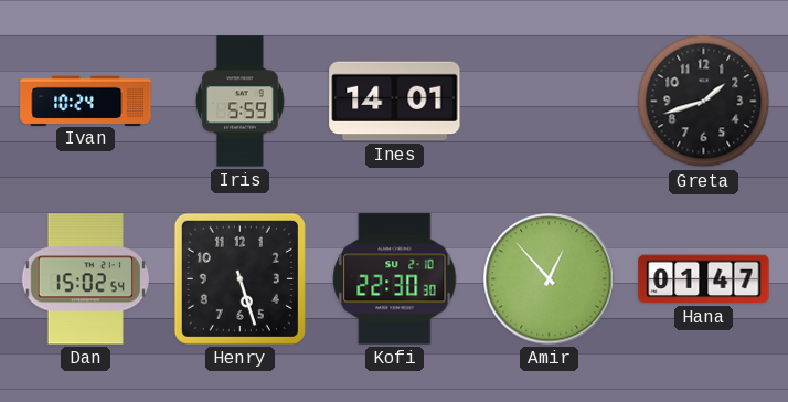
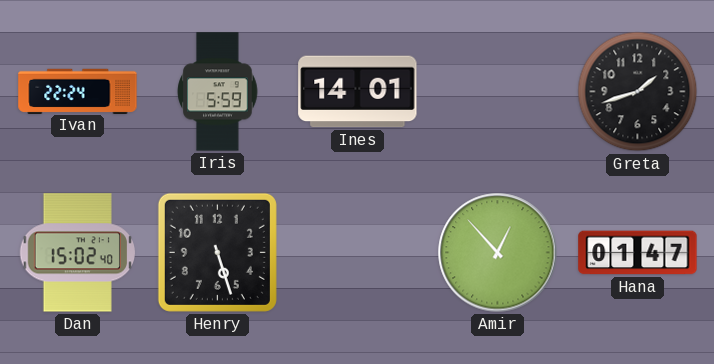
Ivan: 10:24 -> 22:24
Dan: 15:02:54 -> 15:02:40
Kofi: 22:30 -> none
